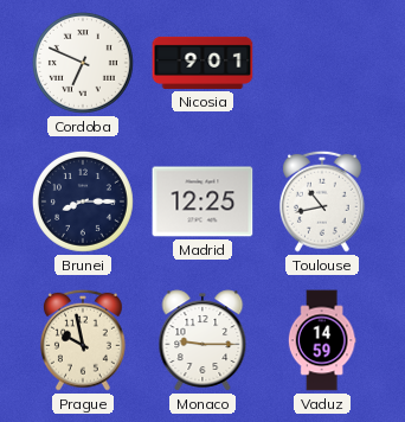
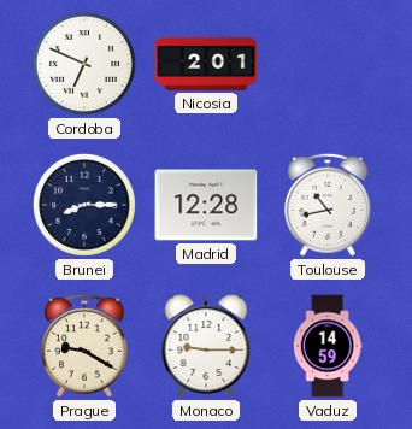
Nicosia: 9:01 -> 2:01
Madrid: 12:25 -> 12:28
Prague: 9:58 -> 9:20
